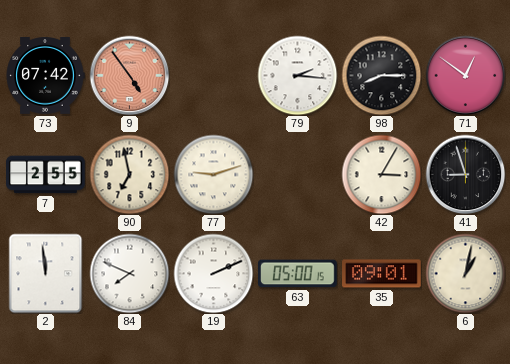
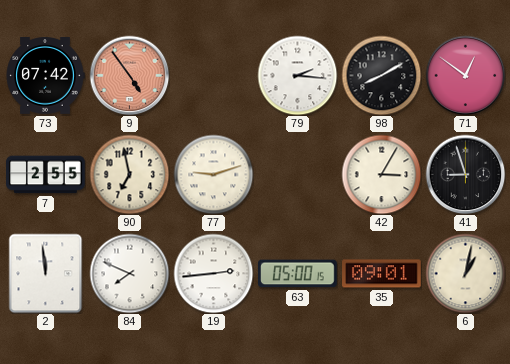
98: 8:15 -> 8:10
19: 2:11 -> 2:44
